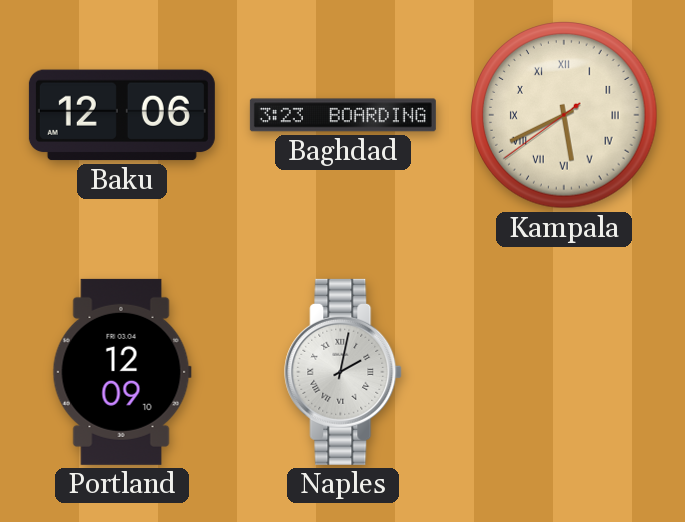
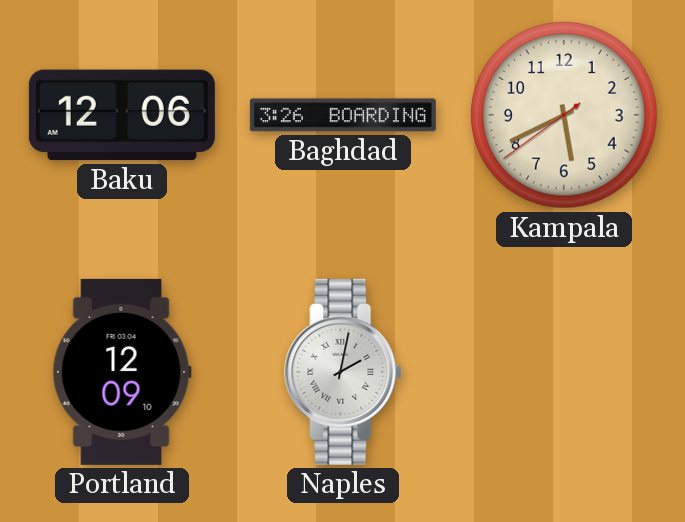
Baghdad: 3:23 -> 3:26
Kampala numerals: Roman -> Arabic
